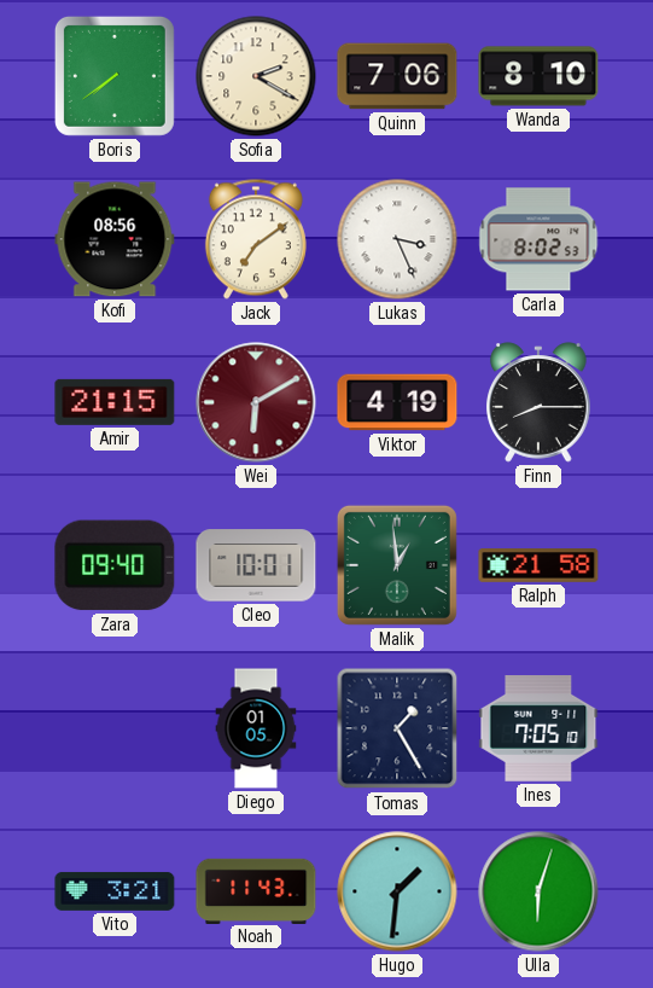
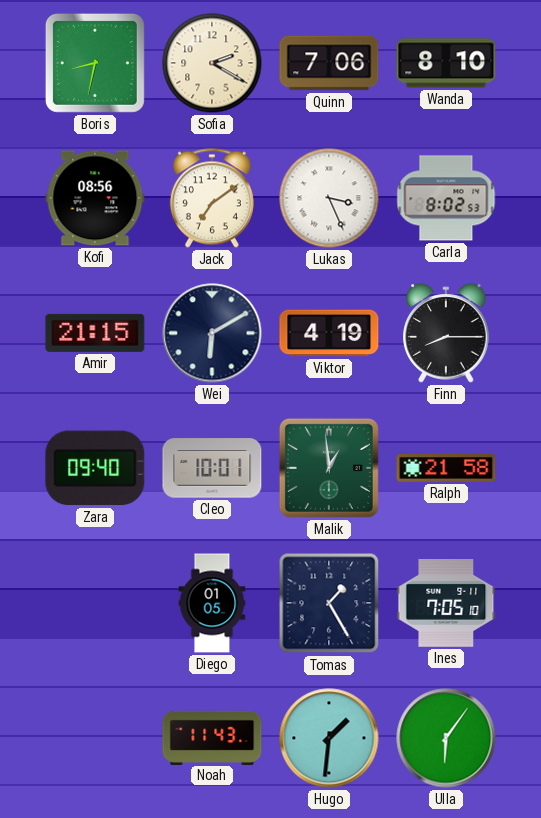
Boris: 7:39 -> 8:32
Wei dial: burgundy -> navy
Vito: 3:21 -> none
Ulla: 6:03 -> 6:06
